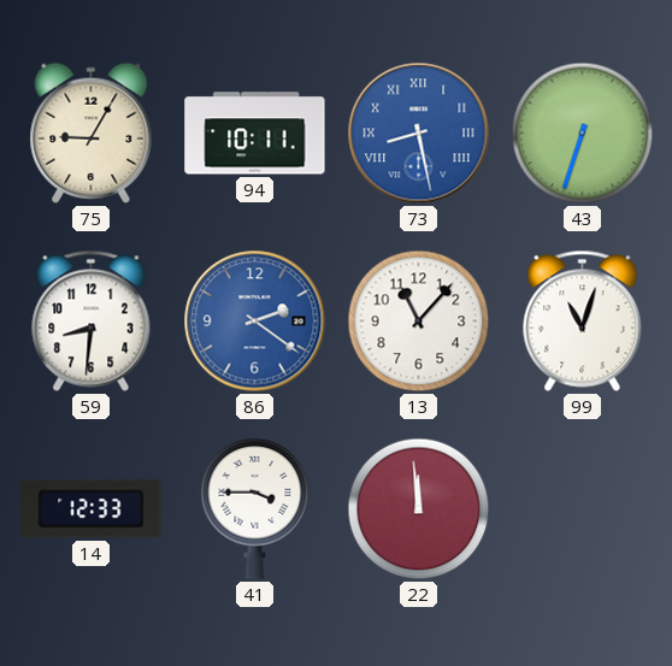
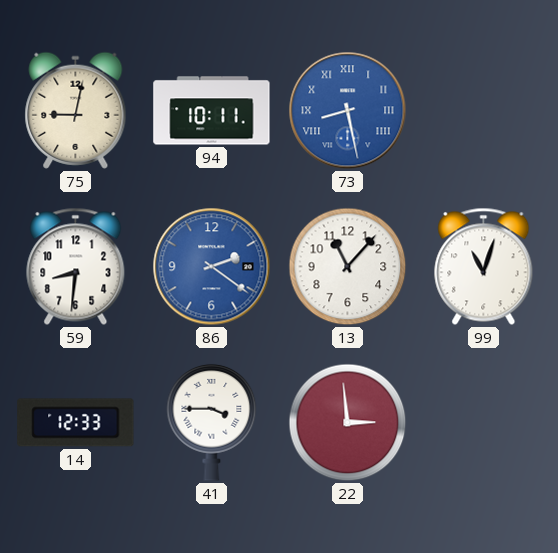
75: 9:05 -> 9:02
43: 6:33 -> none
22: 11:59 -> 2:59
